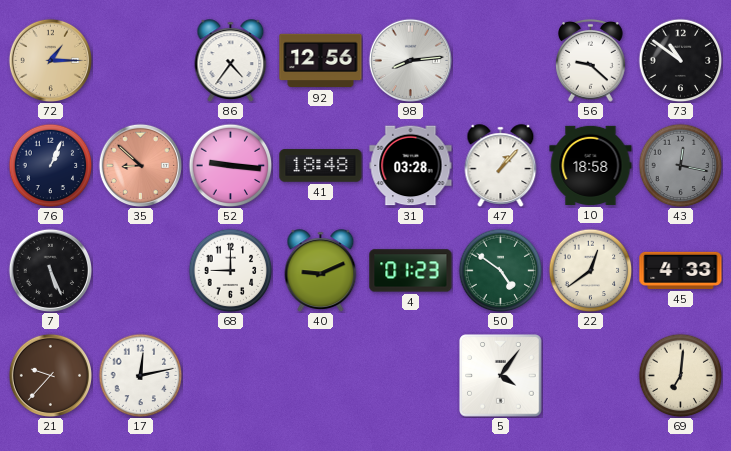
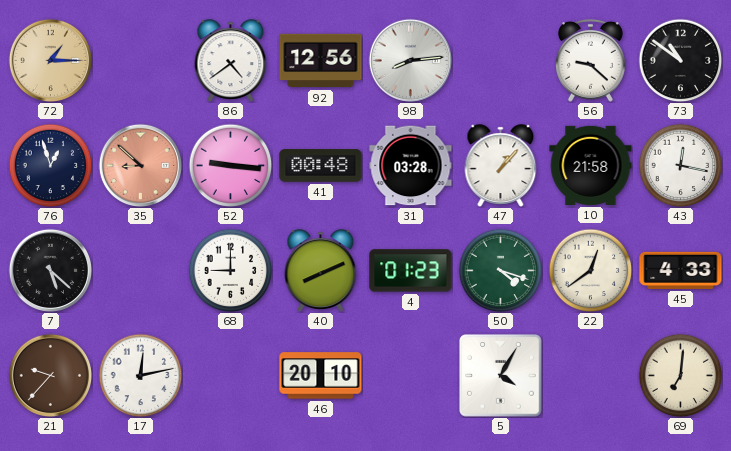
86: 4:36 -> 4:39
76: 1:04 -> 12:57
41: 18:48 -> 00:48
10: 18:58 -> 21:58
43 dial: grey -> white
7: 5:26 -> 5:22
40: 9:11 -> 8:11
50: 4:51 -> 4:18
46: none -> 20:10
5: 4:06 -> 4:05
